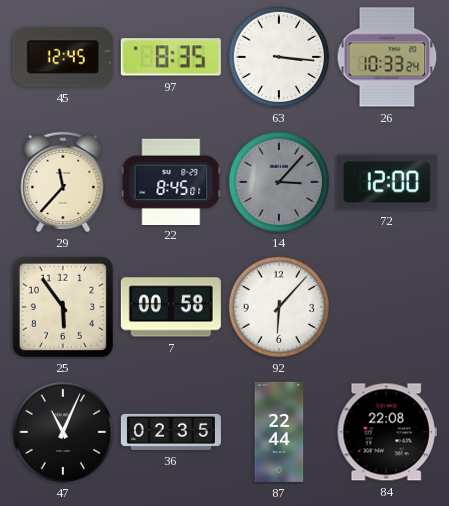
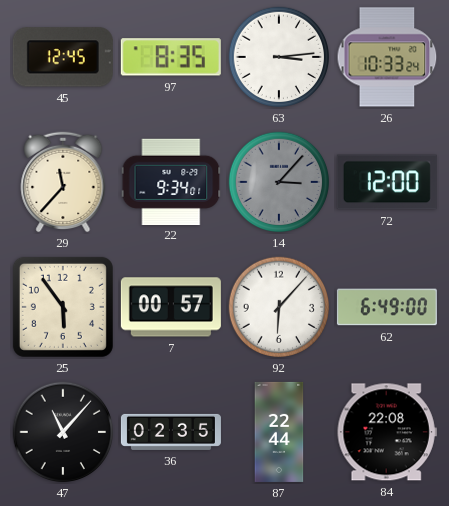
63: 3:16 -> 3:14
22: 8:45 -> 9:34
7: 00:58 -> 00:57
62: none -> 6:49
47: 11:04 -> 11:07
